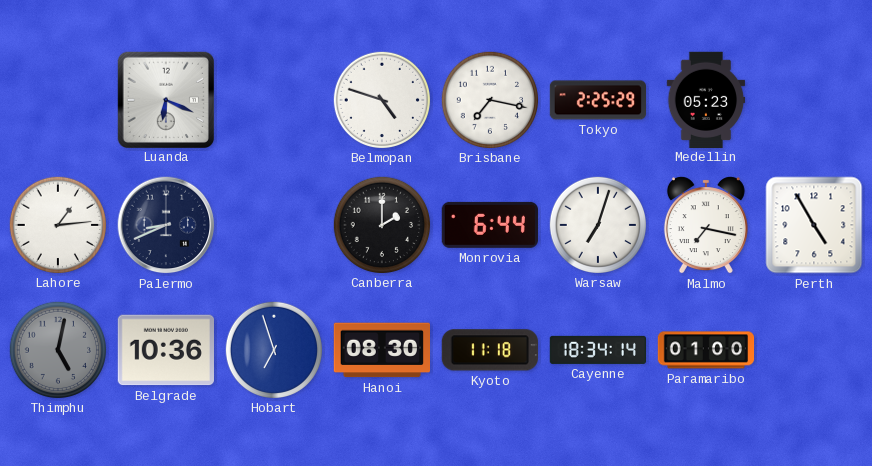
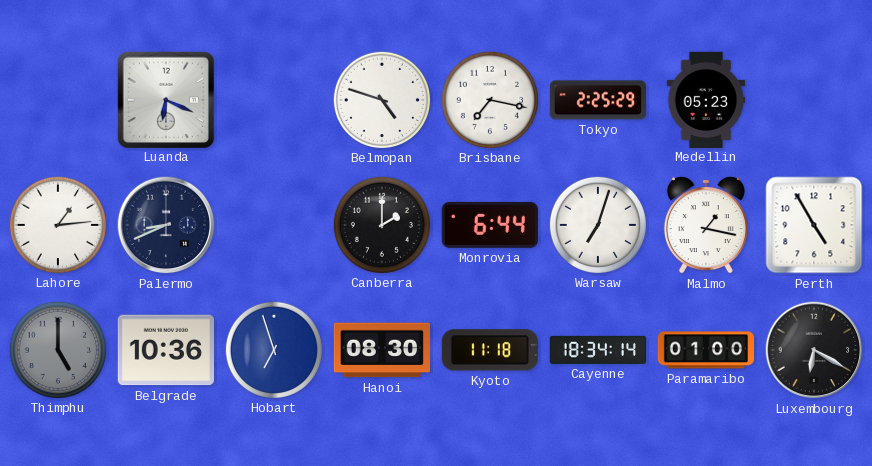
Malmo: 7:17 -> 1:17
Thimphu: 5:02 -> 5:00
Luxembourg: none -> 6:20
